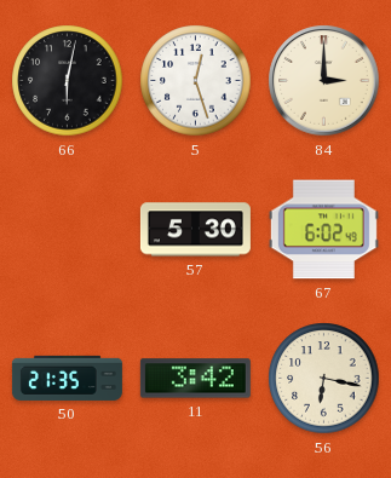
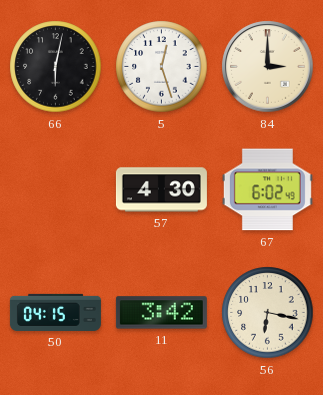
57: 5:30 -> 4:30
50: 21:35 -> 04:15
